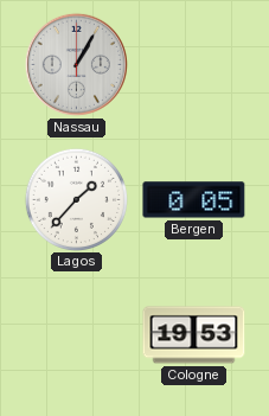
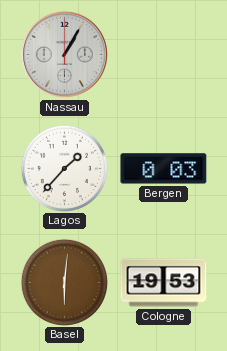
Bergen: 0:05 -> 0:03
Basel: none -> 6:01
